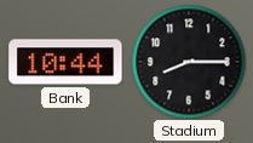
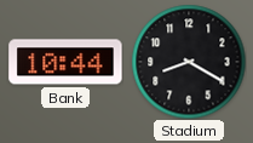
Stadium: 8:15 -> 8:20
